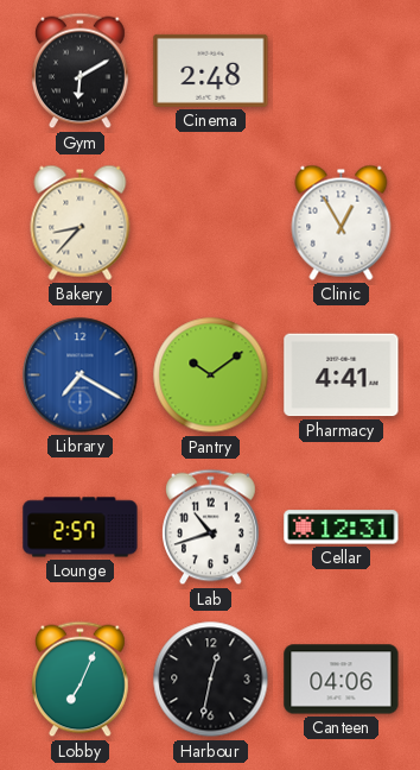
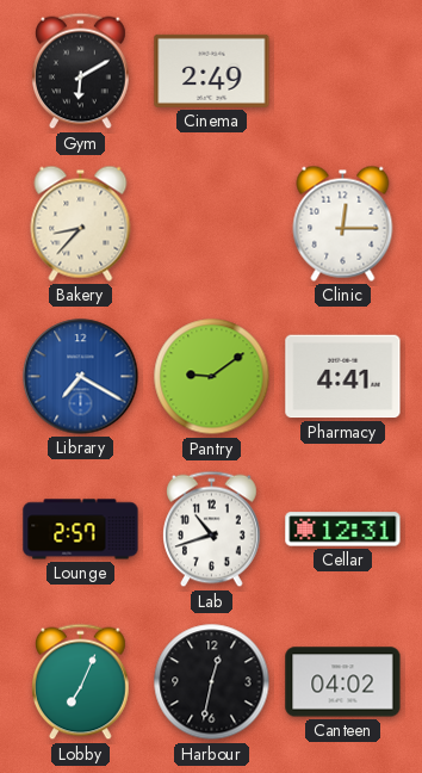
Cinema: 2:48 -> 2:49
Clinic: 12:55 -> 12:15
Pantry: 10:09 -> 9:09
Canteen: 04:06 -> 04:02
